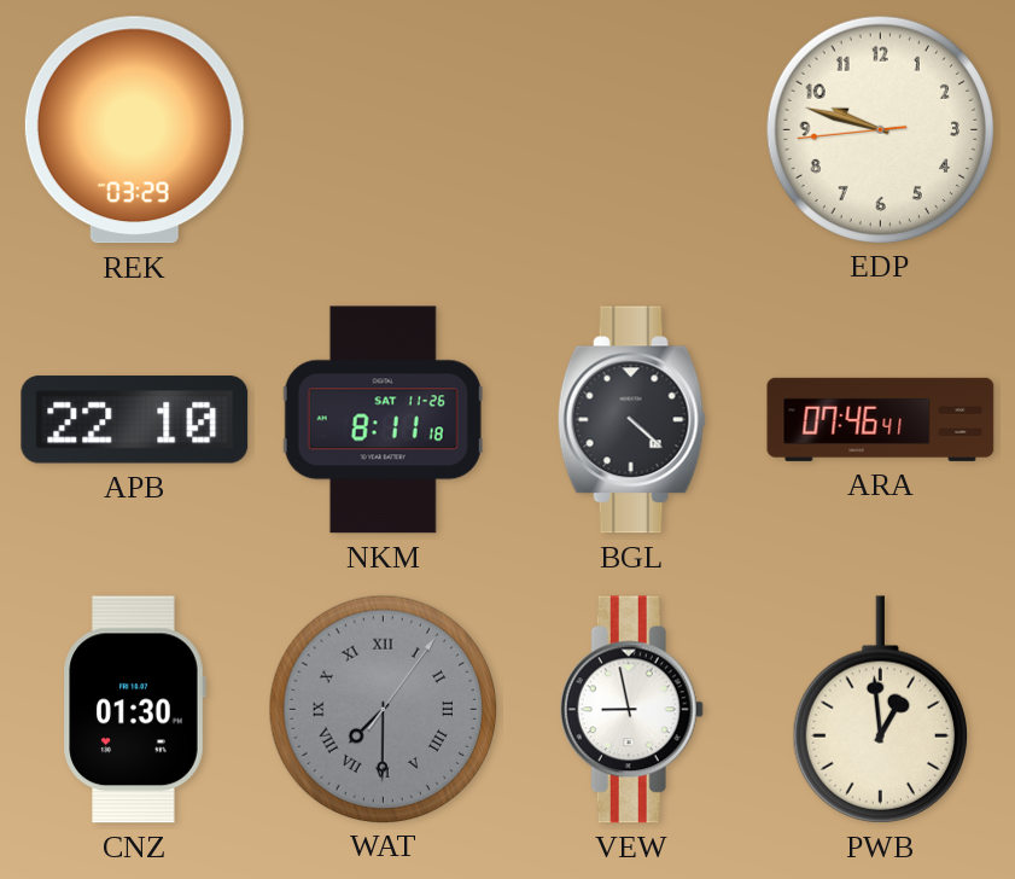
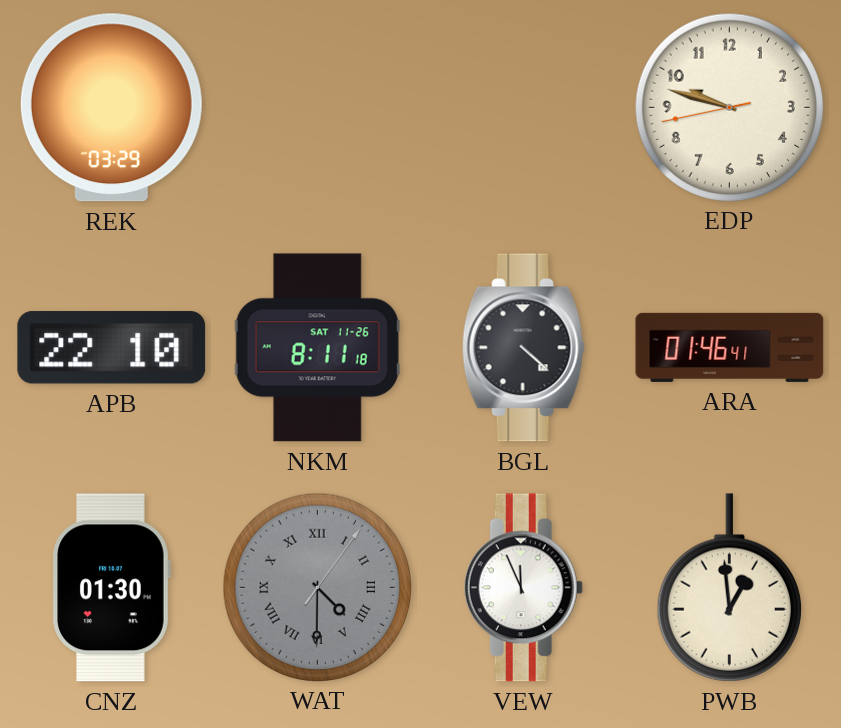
EDP: 9:47:44 -> 9:47:43
ARA: 07:46 -> 01:46
WAT: 7:30 -> 4:30
VEW: 8:58 -> 11:56
